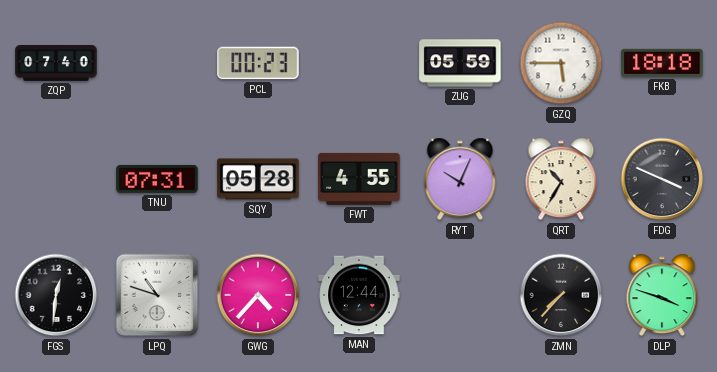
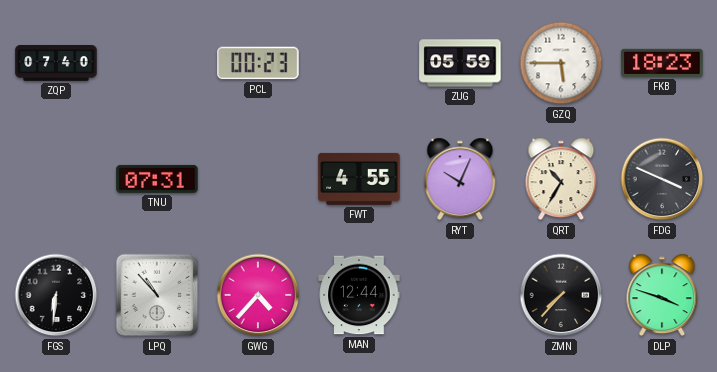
FKB: 18:18 -> 18:23
SQY: 05:28 -> none
FGS: 12:31 -> 6:31
LPQ: 10:48 -> 10:53
